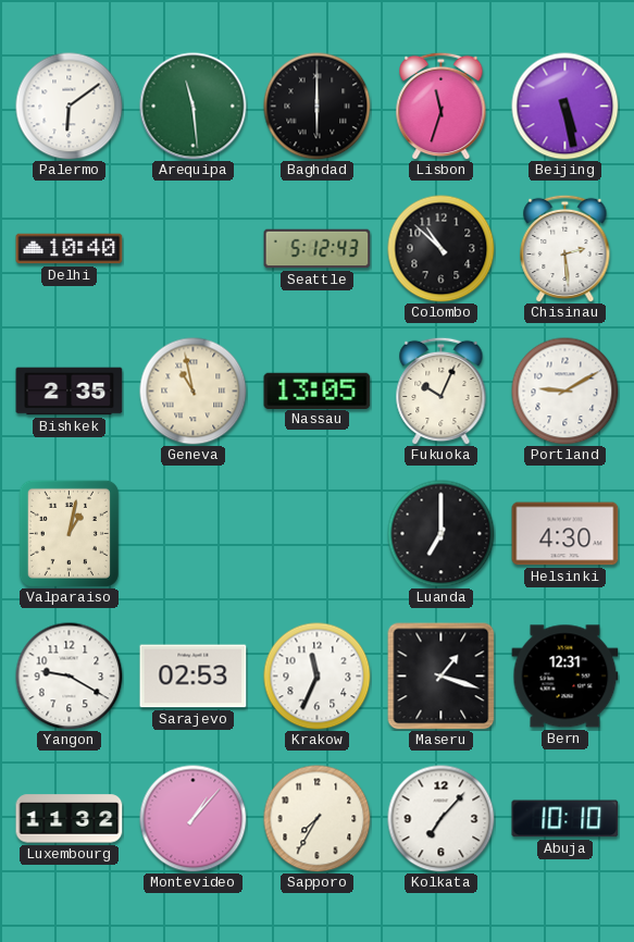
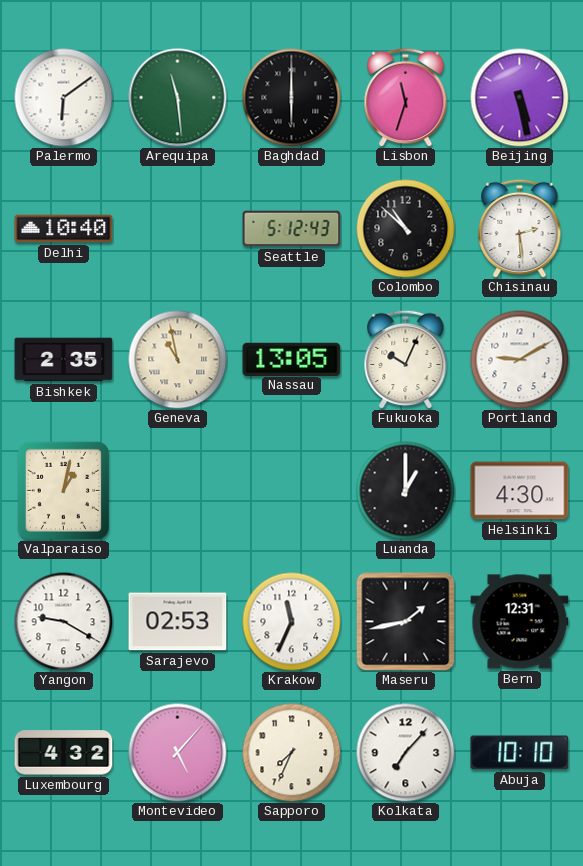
Luanda: 7:00 -> 1:00
Maseru: 1:18 -> 1:43
Luxembourg: 11:32 -> 4:32
Montevideo: 1:07 -> 5:07
Sapporo: 7:35 -> 7:34
